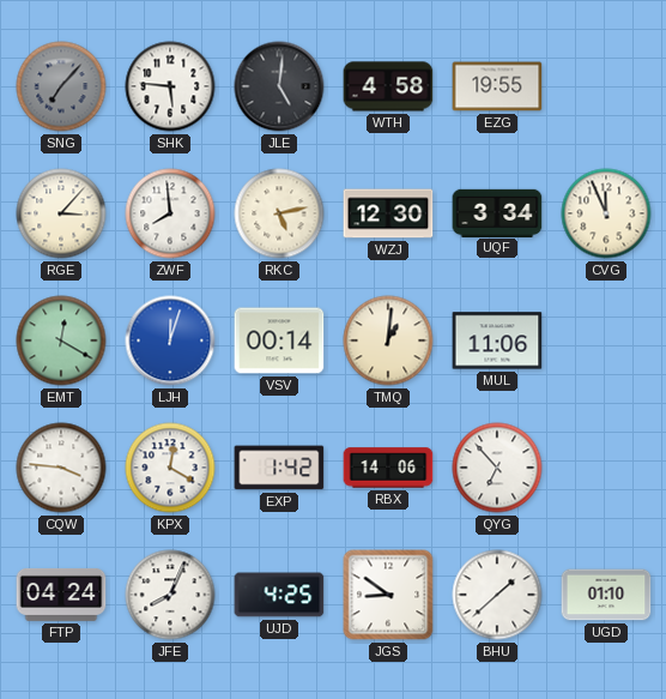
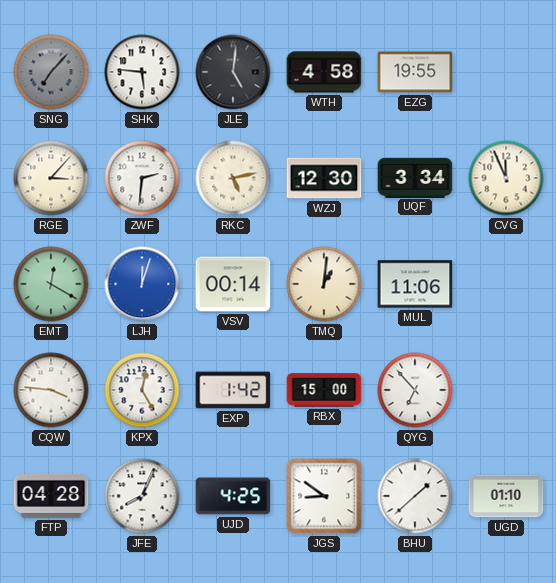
ZWF: 7:59 -> 2:31
KPX: 12:20 -> 12:25
RBX: 14:06 -> 15:00
FTP: 04:24 -> 04:28
